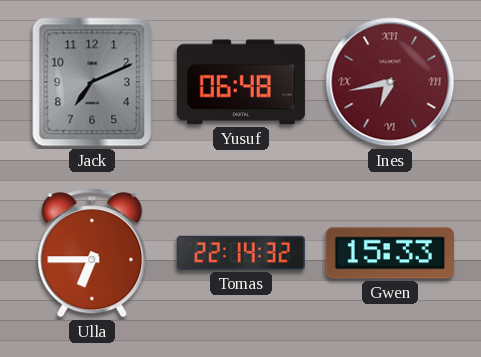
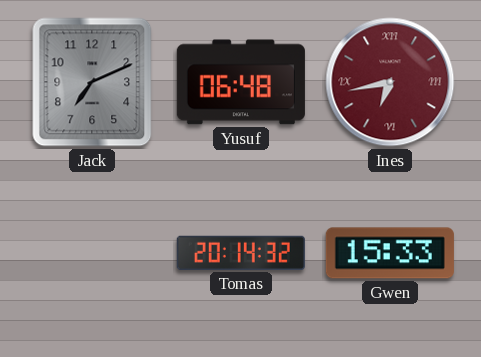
Ulla: 6:45 -> none
Tomas: 22:14 -> 20:14
